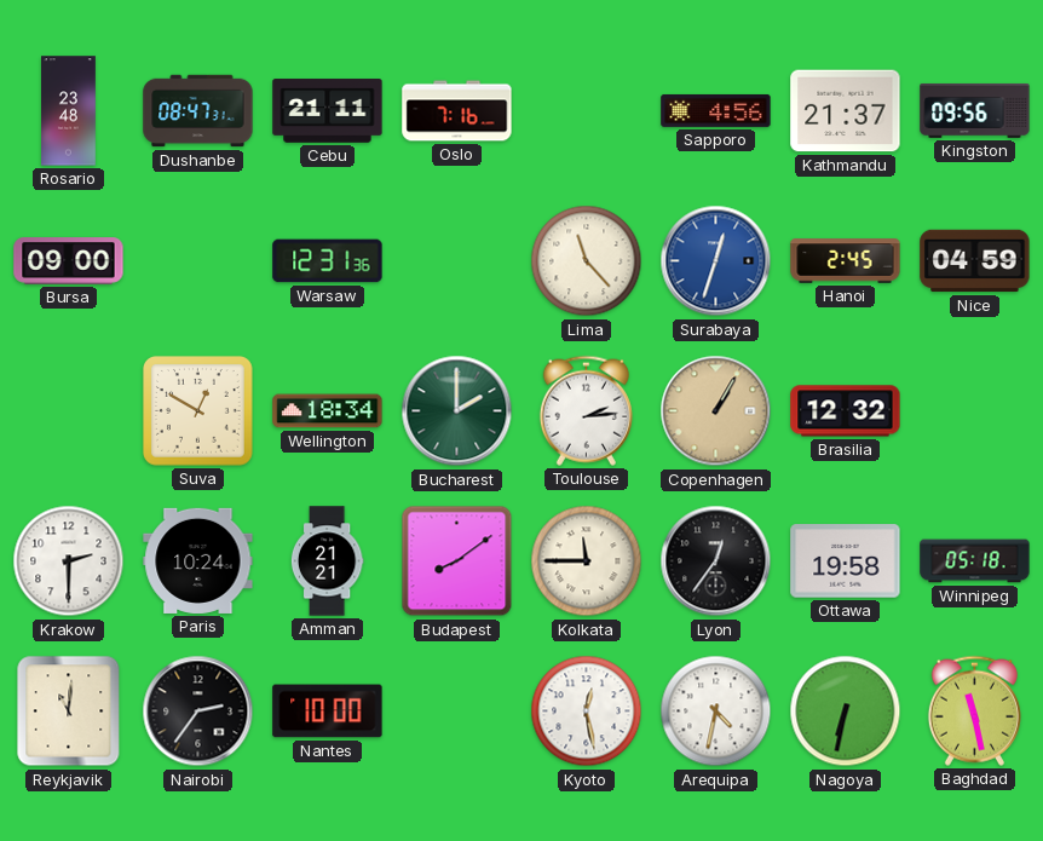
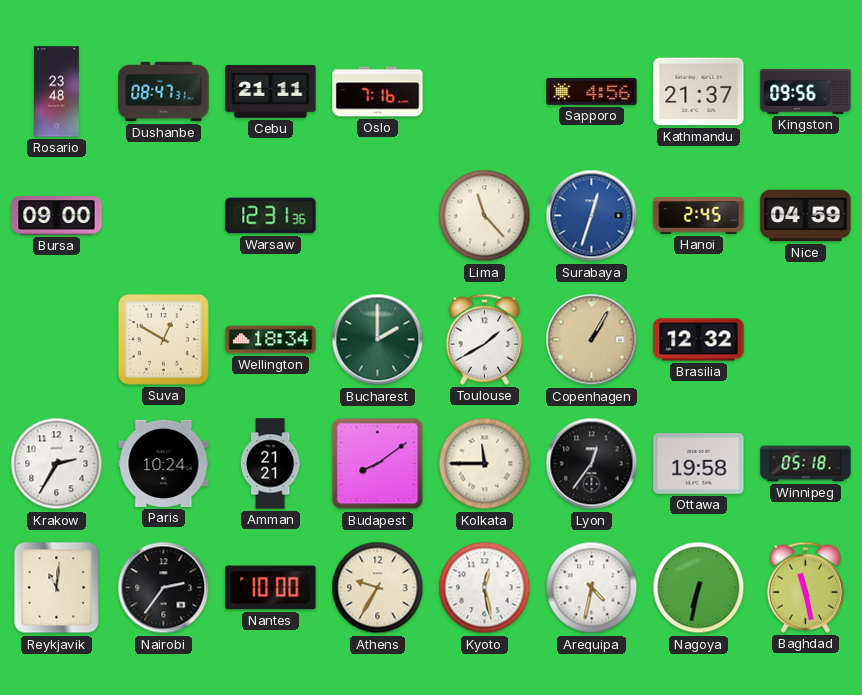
Toulouse: 2:14 -> 1:40
Krakow: 2:30 -> 2:35
Athens: none -> 9:35
